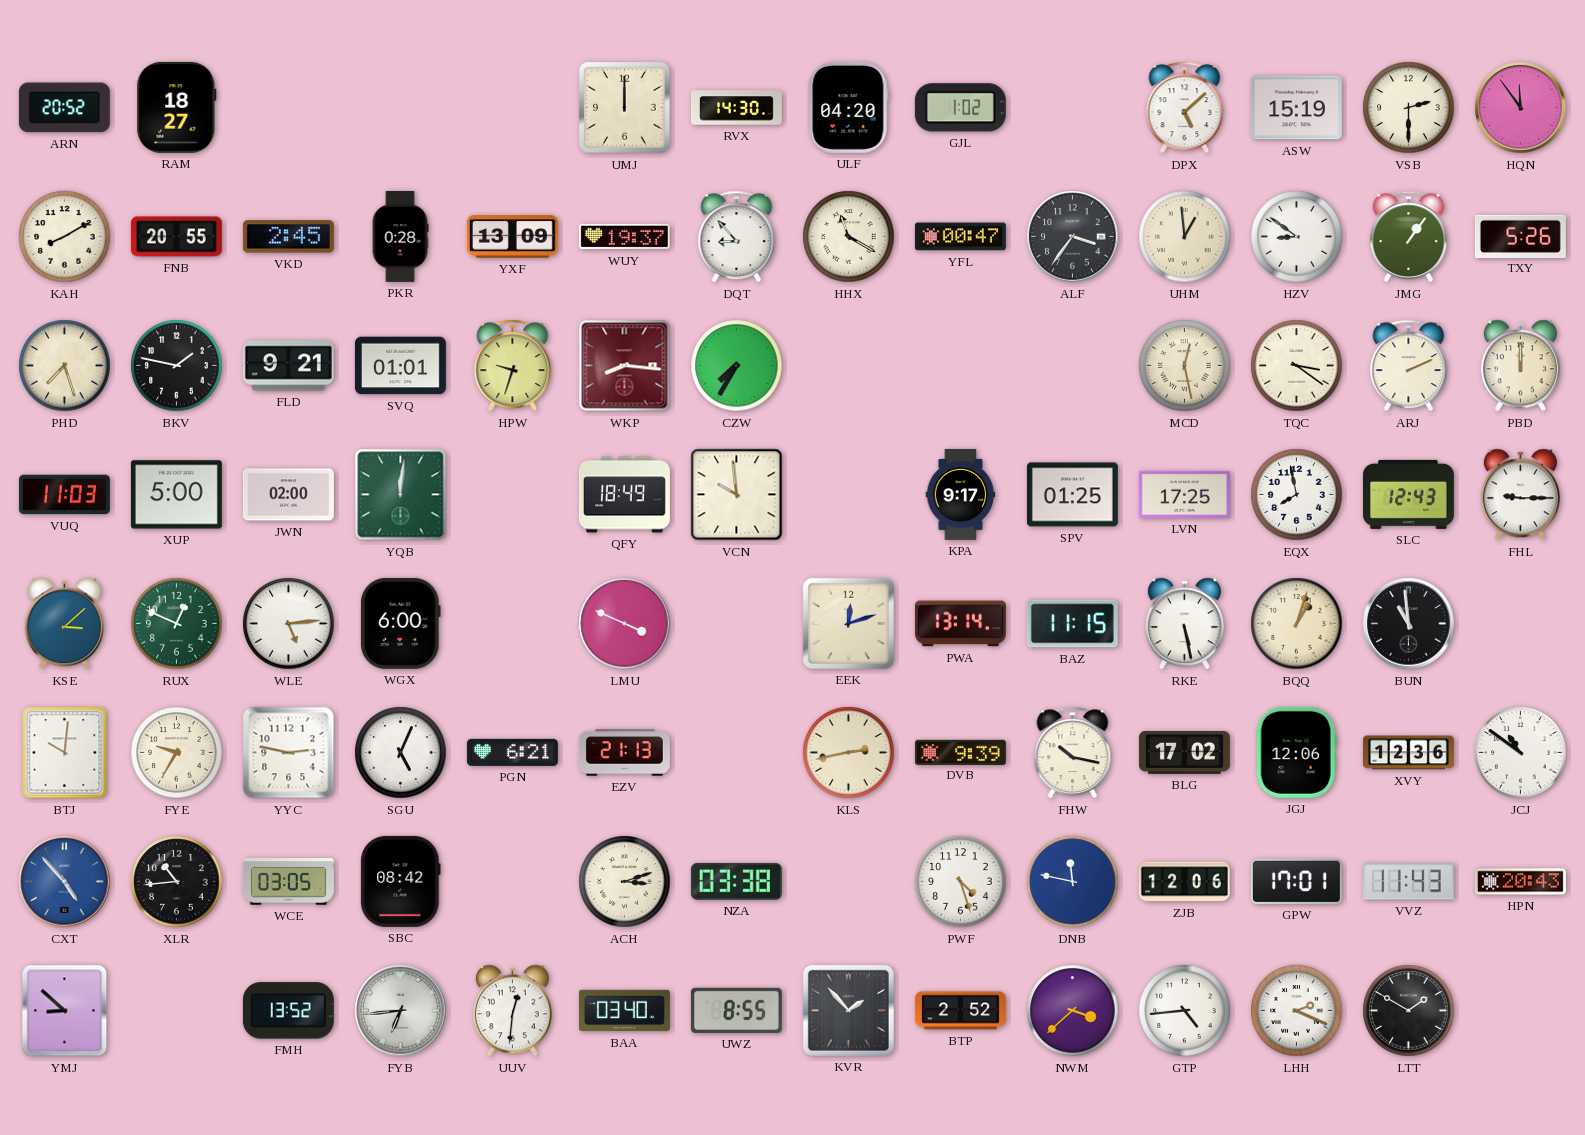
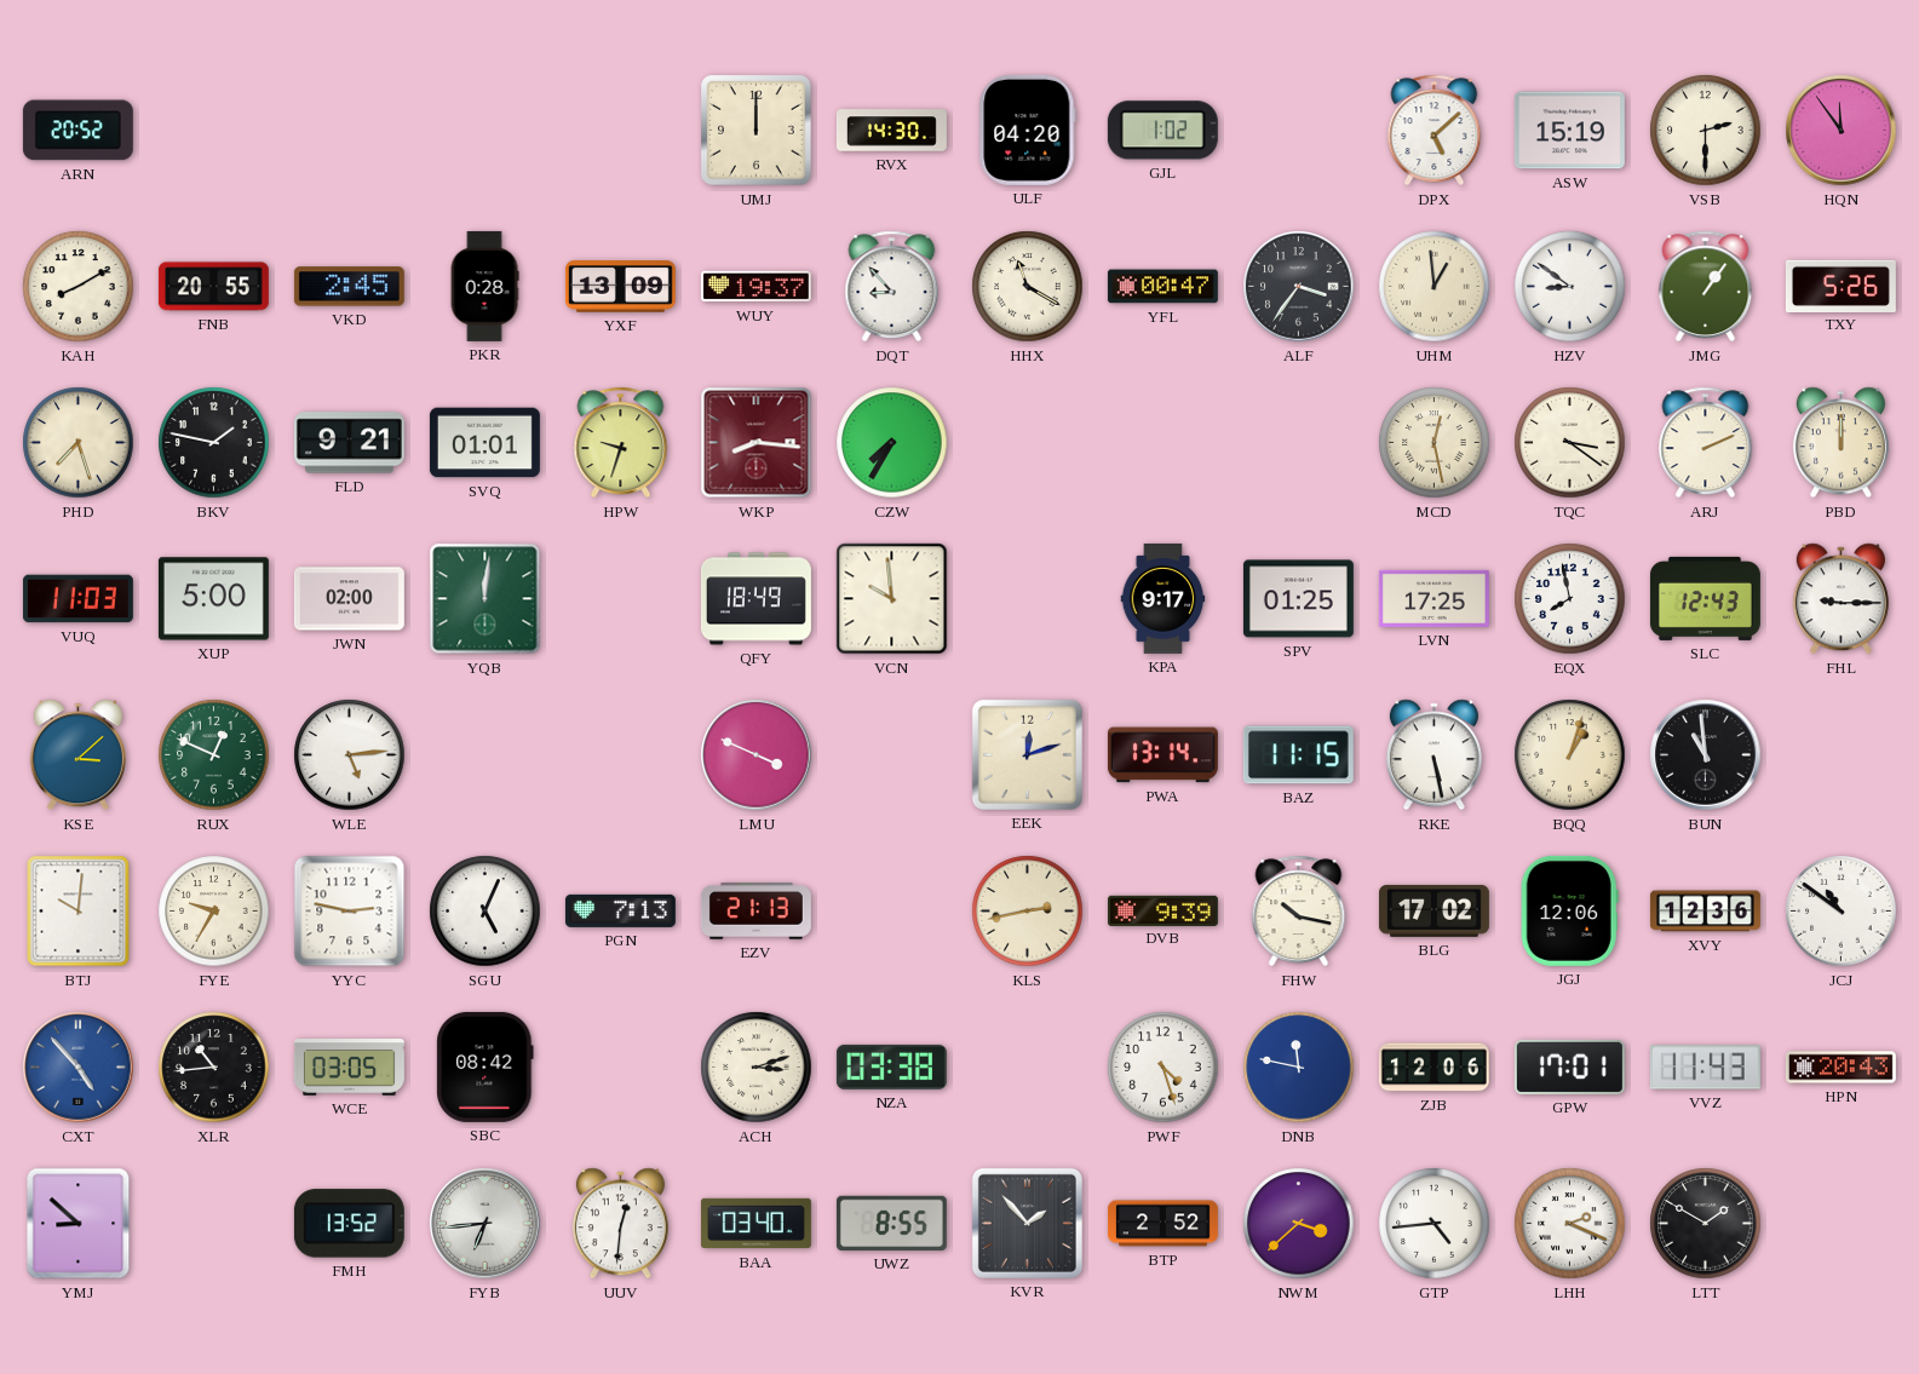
RAM: 18:27 -> none
WGX: 6:00 -> none
PGN: 6:21 -> 7:13
